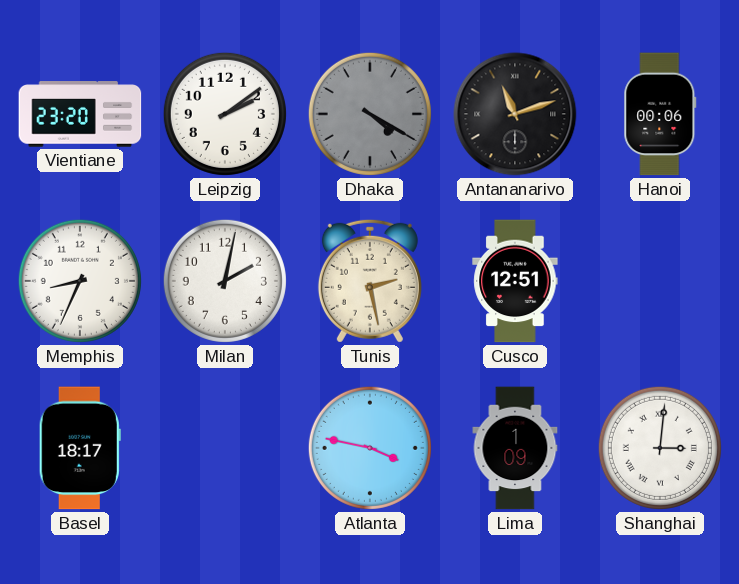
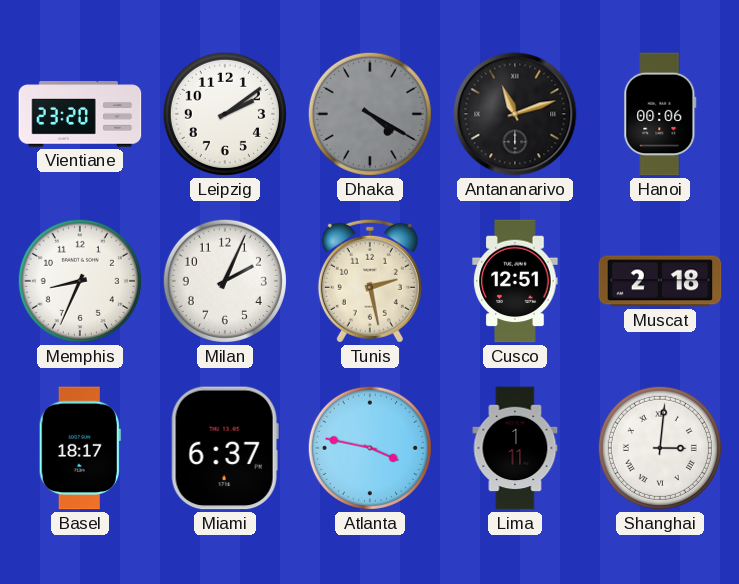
Milan: 2:02 -> 2:04
Muscat: none -> 2:18
Miami: none -> 6:37
Lima: 1:09 -> 1:11
